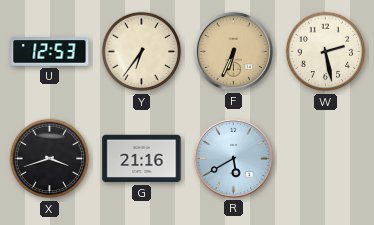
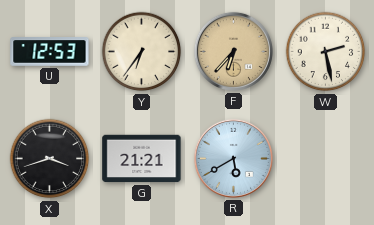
F: 6:34 -> 6:37
G: 21:16 -> 21:21
